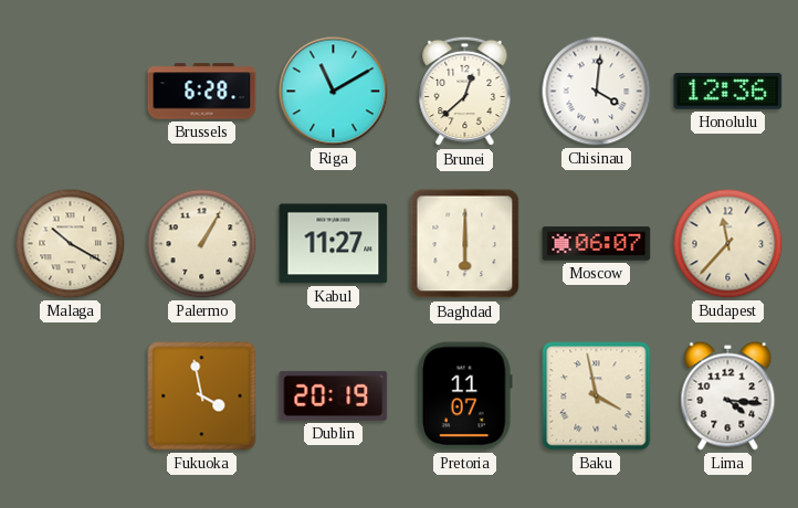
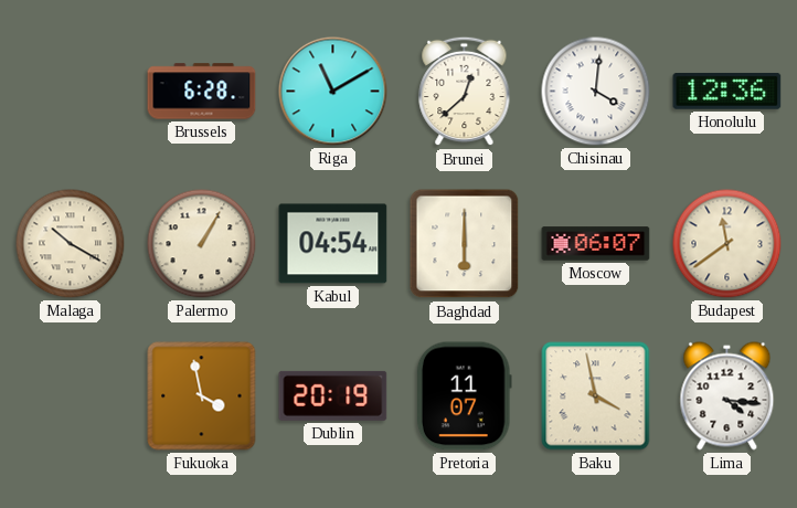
Kabul: 11:27 -> 04:54
Budapest: 11:37 -> 11:39
